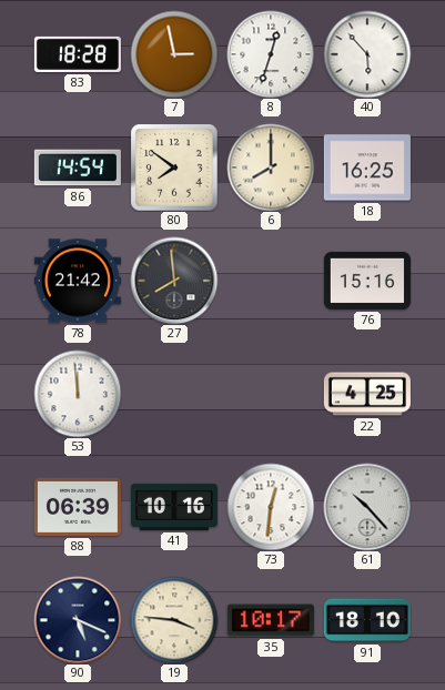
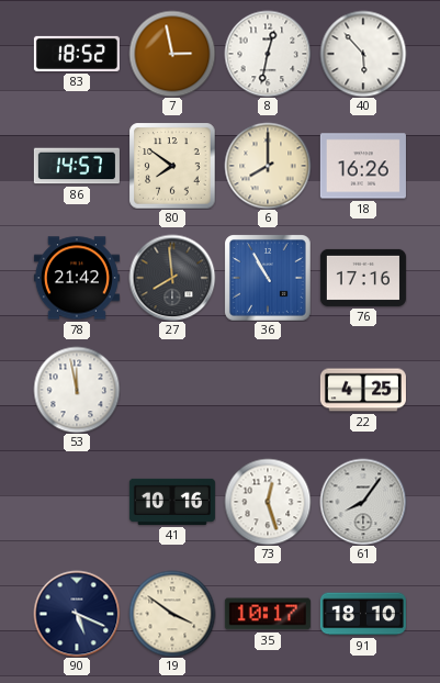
83: 18:28 -> 18:52
8: 12:33 -> 12:32
86: 14:54 -> 14:57
18: 16:25 -> 16:26
36: none -> 10:55
76: 15:16 -> 17:16
53: 11:59 -> 11:58
88: 06:39 -> none
73: 12:31 -> 12:27
61: 10:23 -> 8:06
19: 3:46 -> 3:51
